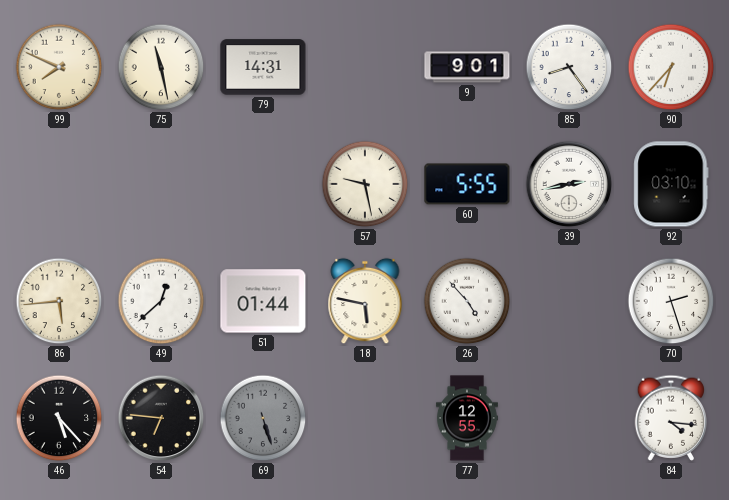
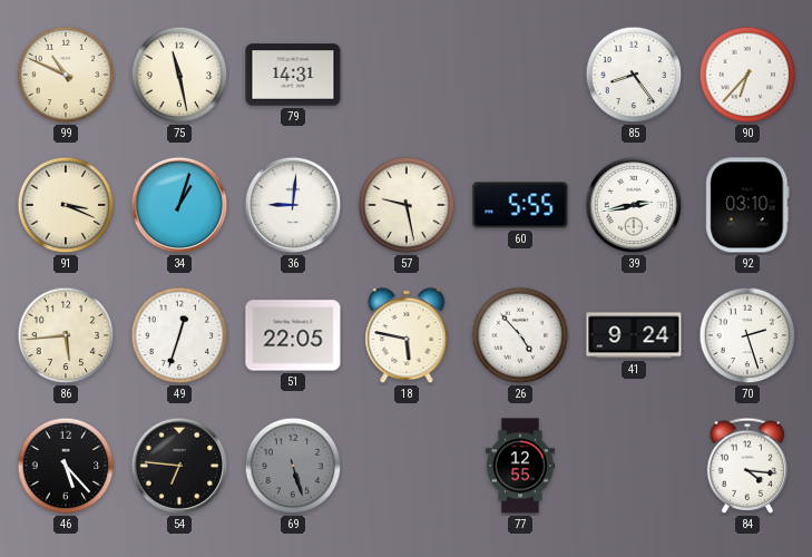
99: 7:49 -> 10:49
9: 9:01 -> none
91: none -> 3:19
34: none -> 1:03
36: none -> 9:01
49: 12:38 -> 12:33
51: 01:44 -> 22:05
41: none -> 9:24
